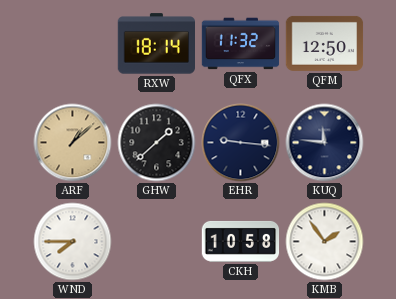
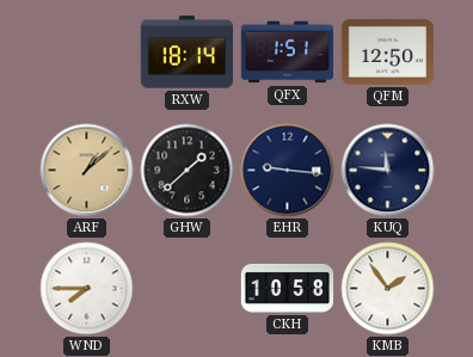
QFX: 11:32 -> 1:51
